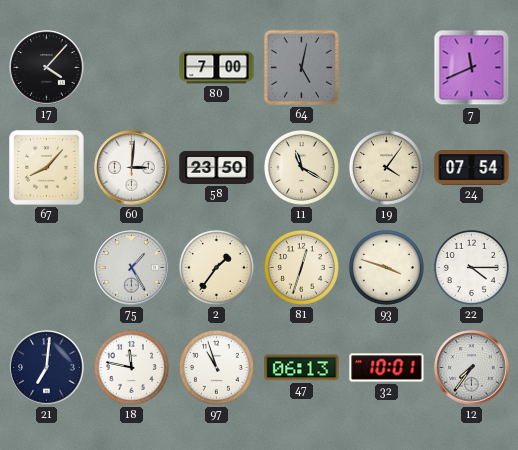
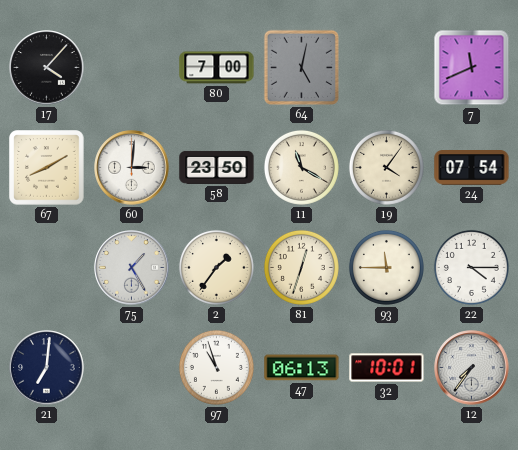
67: 8:07 -> 8:10
93: 3:48 -> 11:45
18: 11:47 -> none
